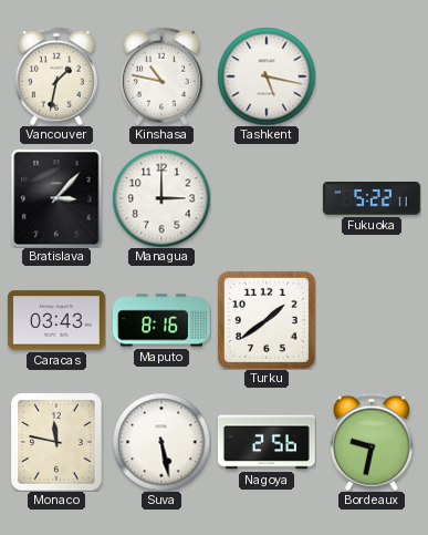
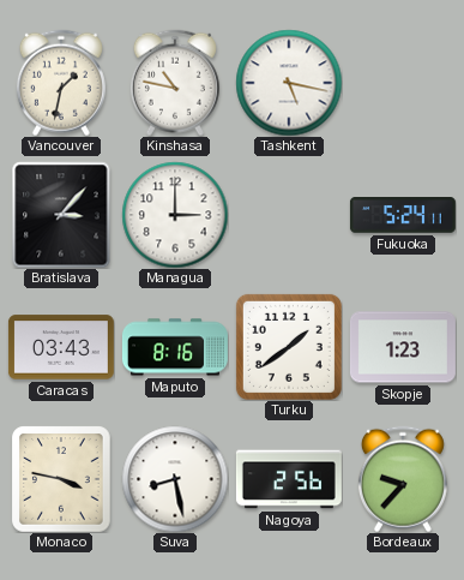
Fukuoka: 5:22 -> 5:24
Skopje: none -> 1:23
Monaco: 11:47 -> 3:47
Suva: 5:28 -> 8:28
Bordeaux: 9:32 -> 9:37
